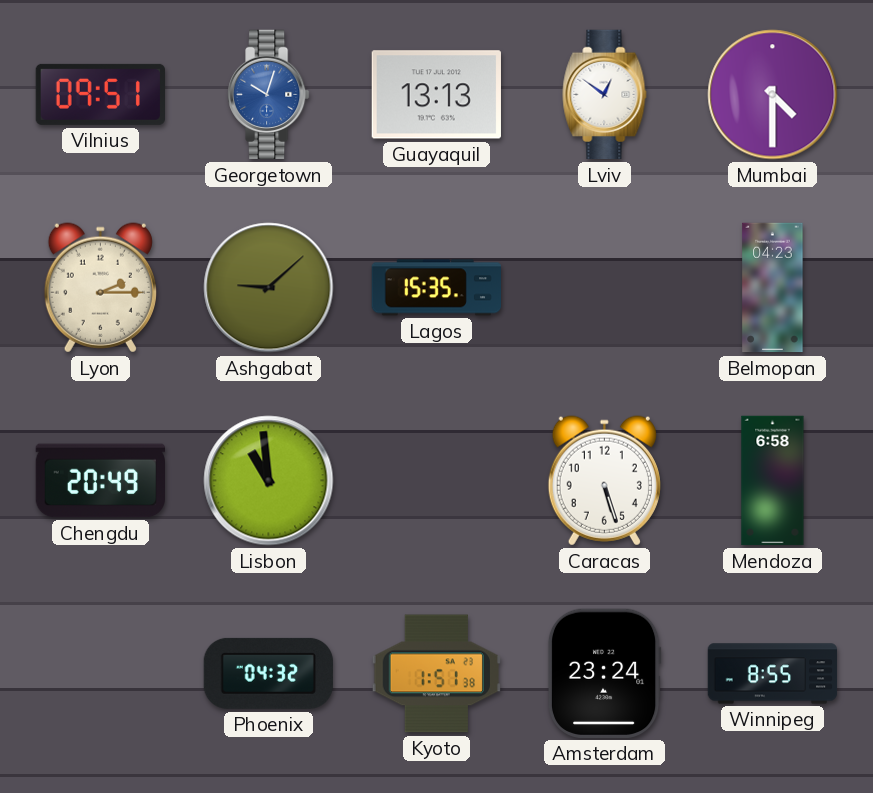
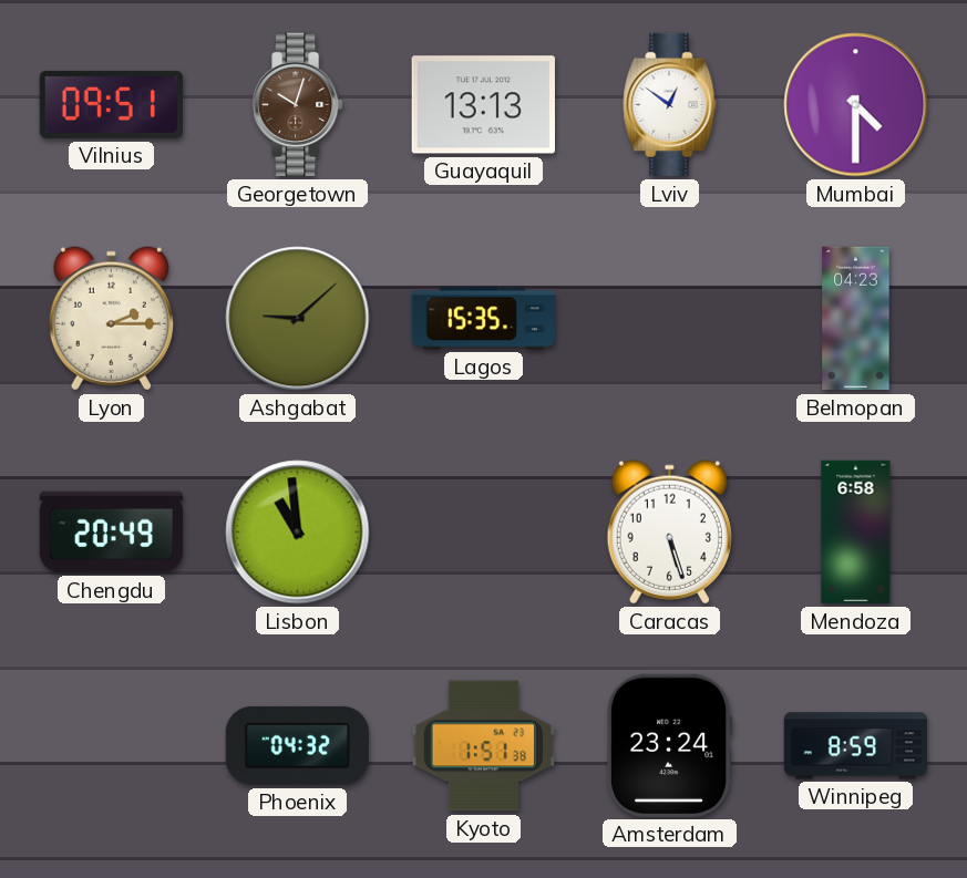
Georgetown dial: blue -> brown
Winnipeg: 8:55 -> 8:59
